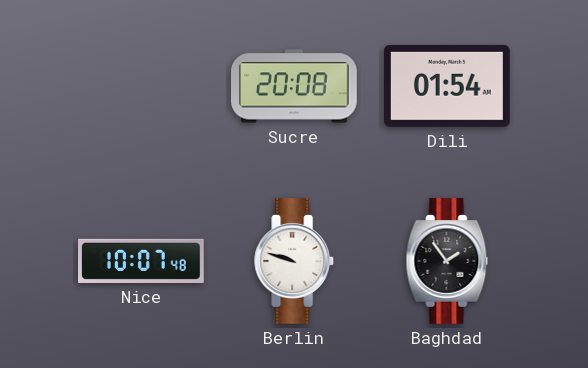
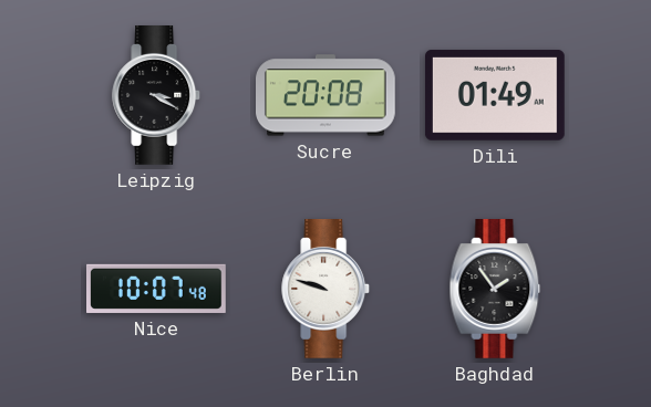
Leipzig: none -> 3:20
Dili: 01:54 -> 01:49
